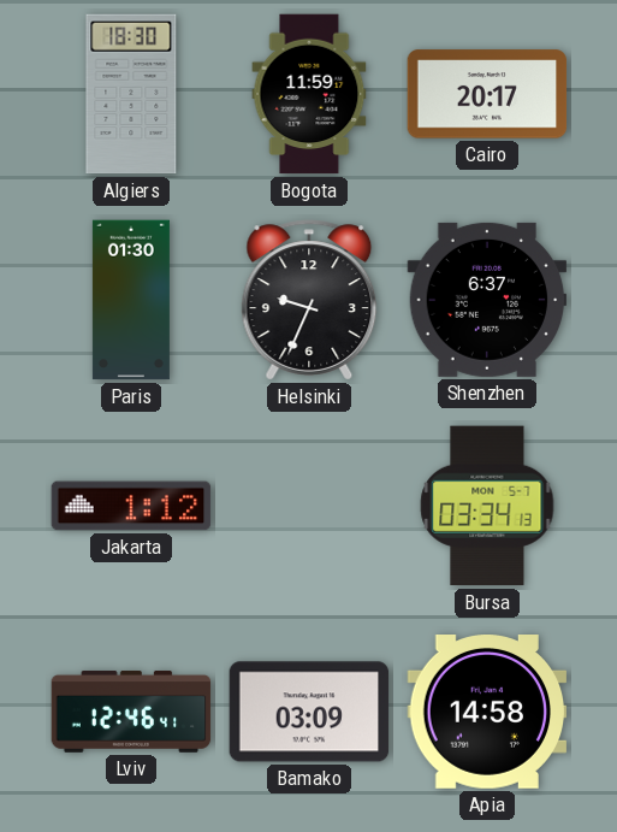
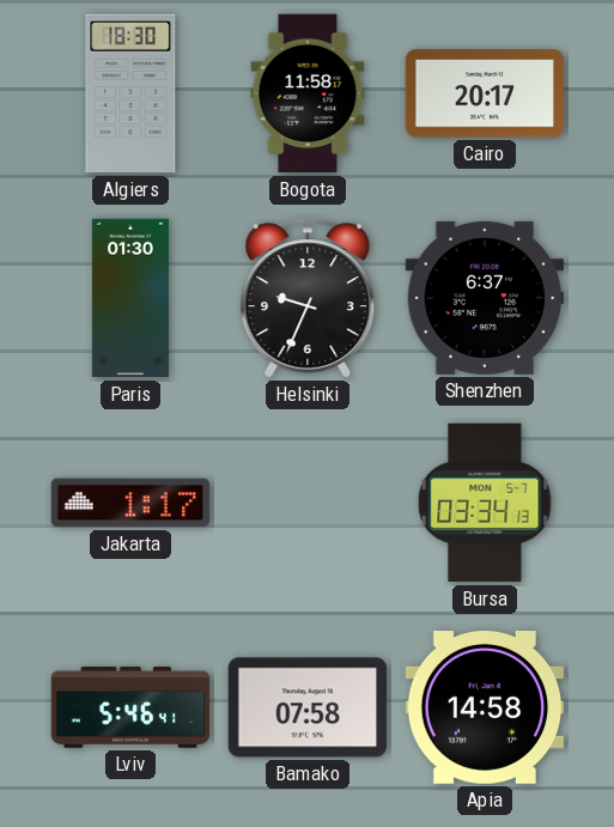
Bogota: 11:59 -> 11:58
Jakarta: 1:12 -> 1:17
Lviv: 12:46 -> 5:46
Bamako: 03:09 -> 07:58
